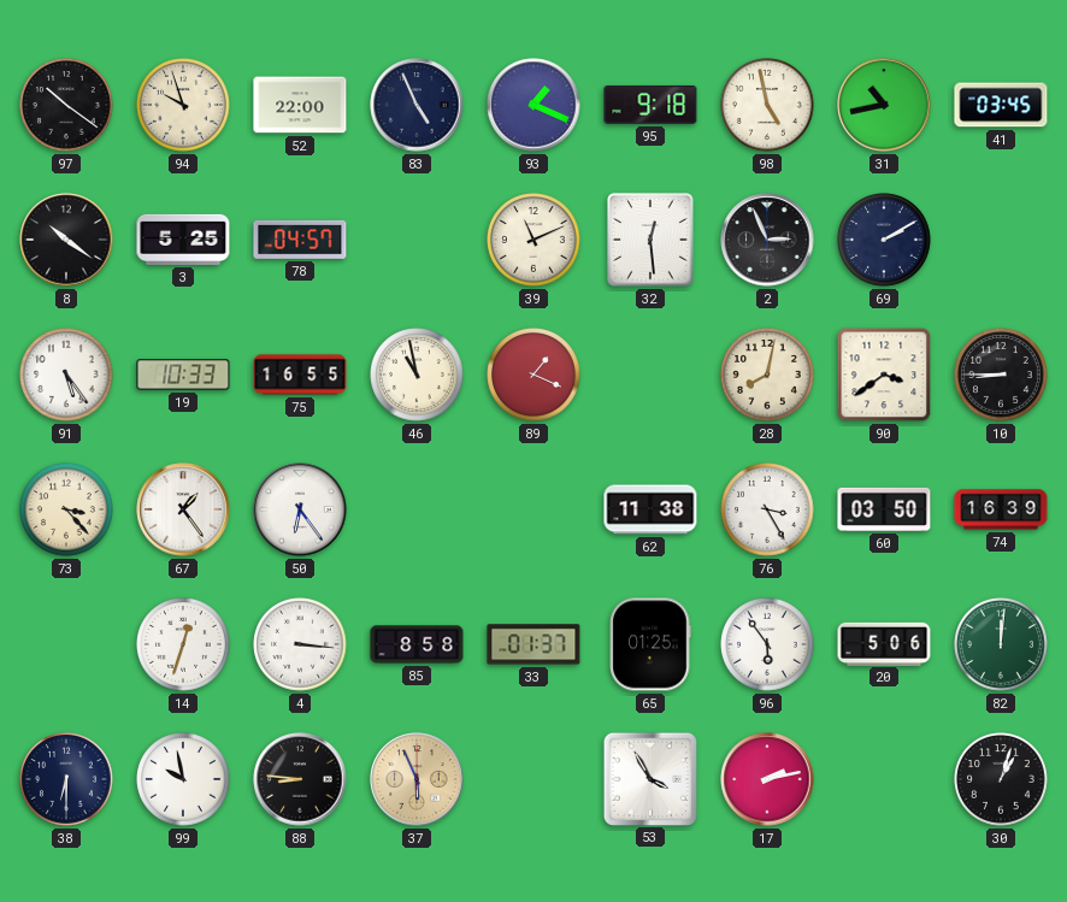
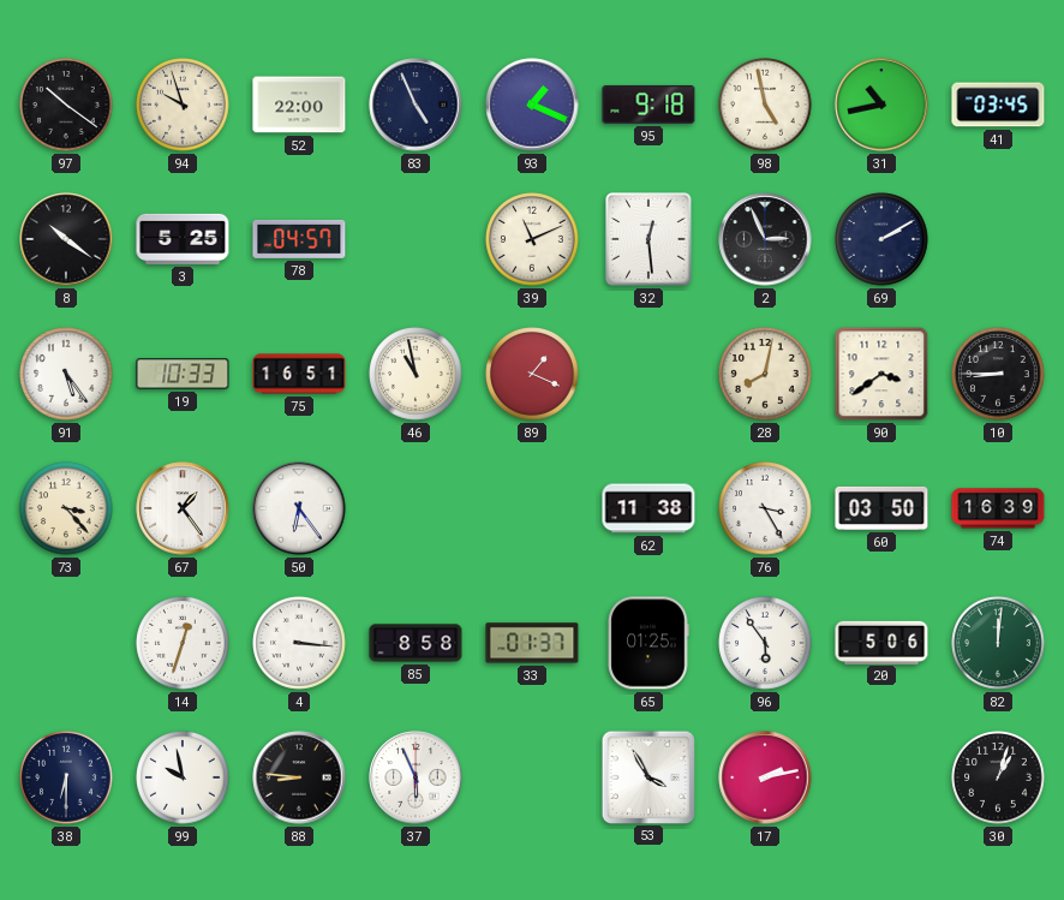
75: 16:55 -> 16:51
37 dial: champagne -> white
